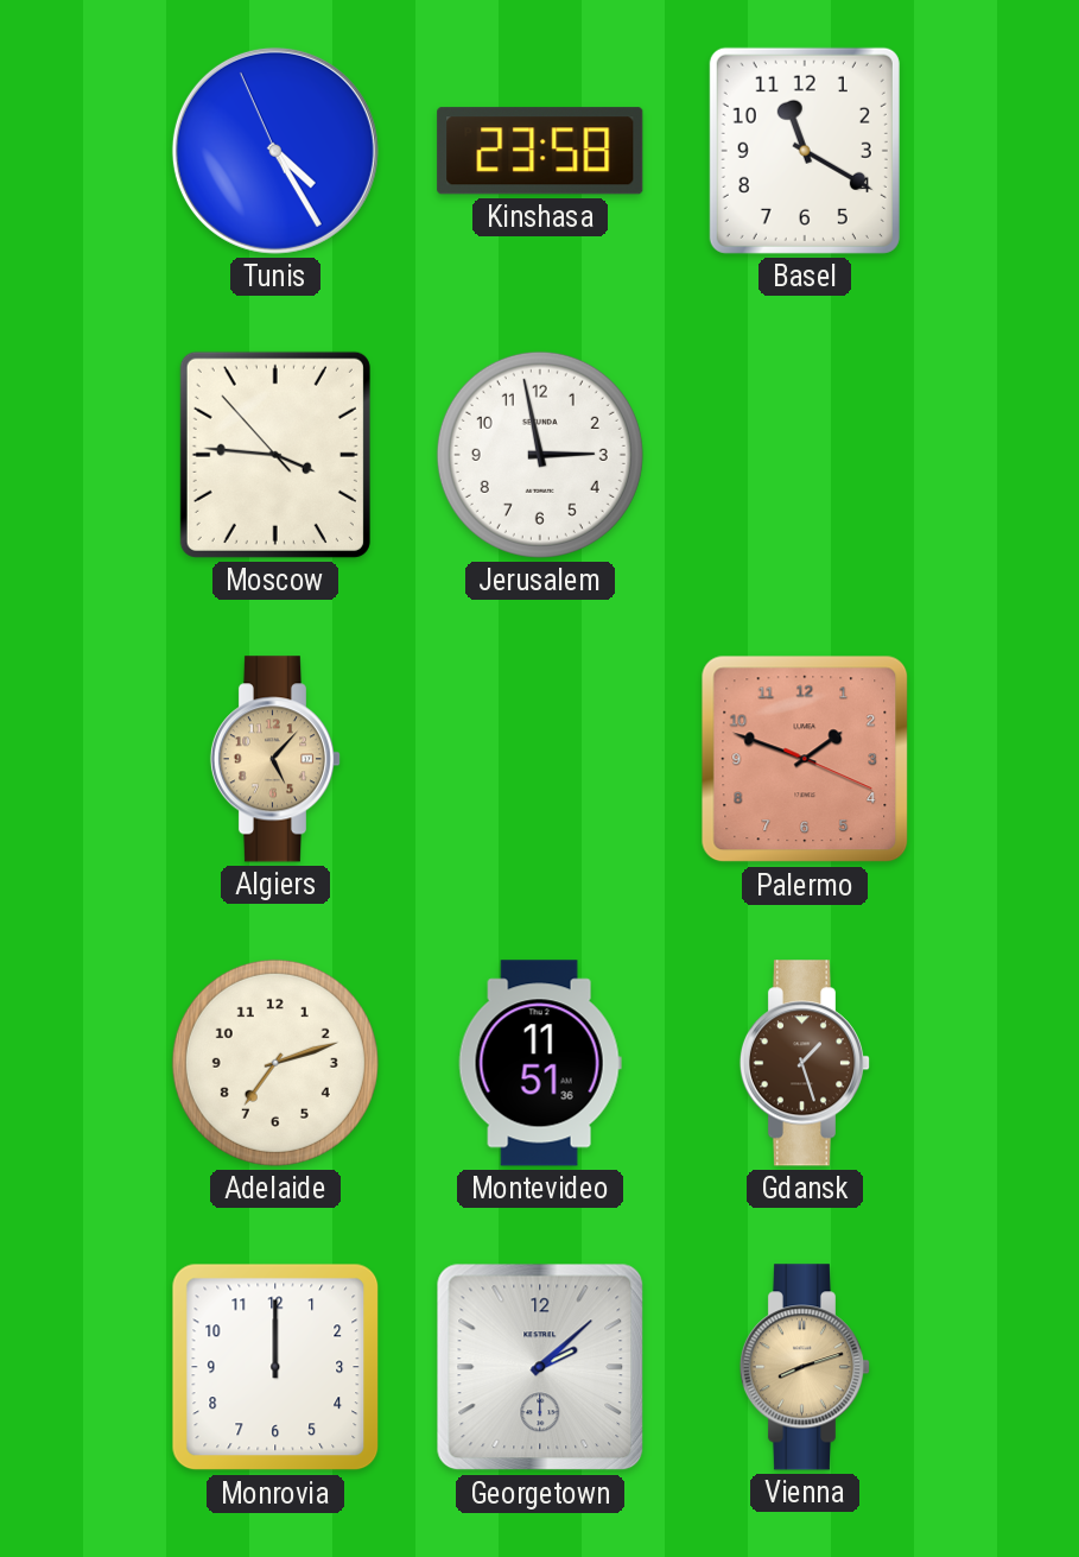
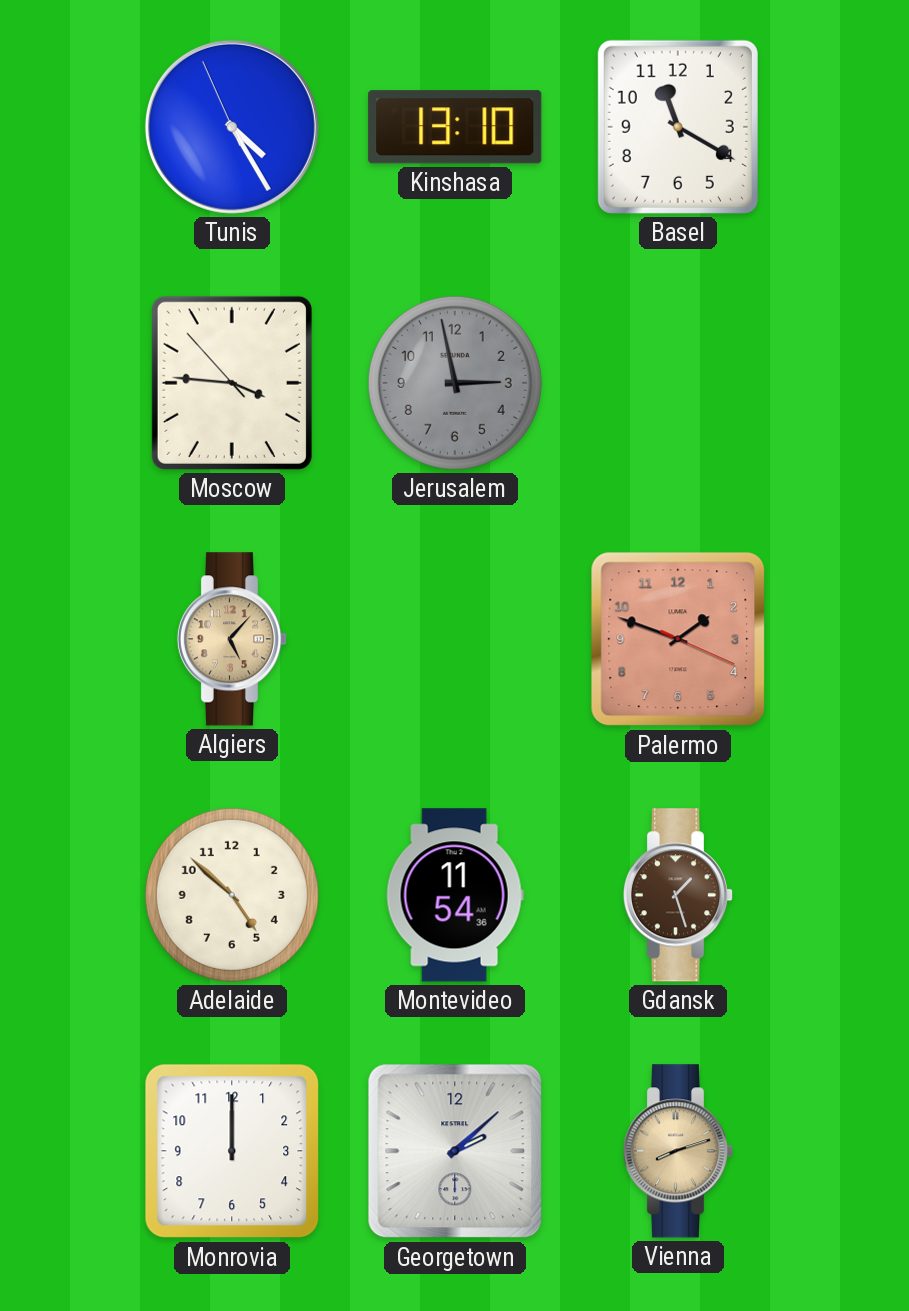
Kinshasa: 23:58 -> 13:10
Jerusalem dial: white -> grey
Adelaide: 7:12 -> 4:52
Montevideo: 11:51 -> 11:54
